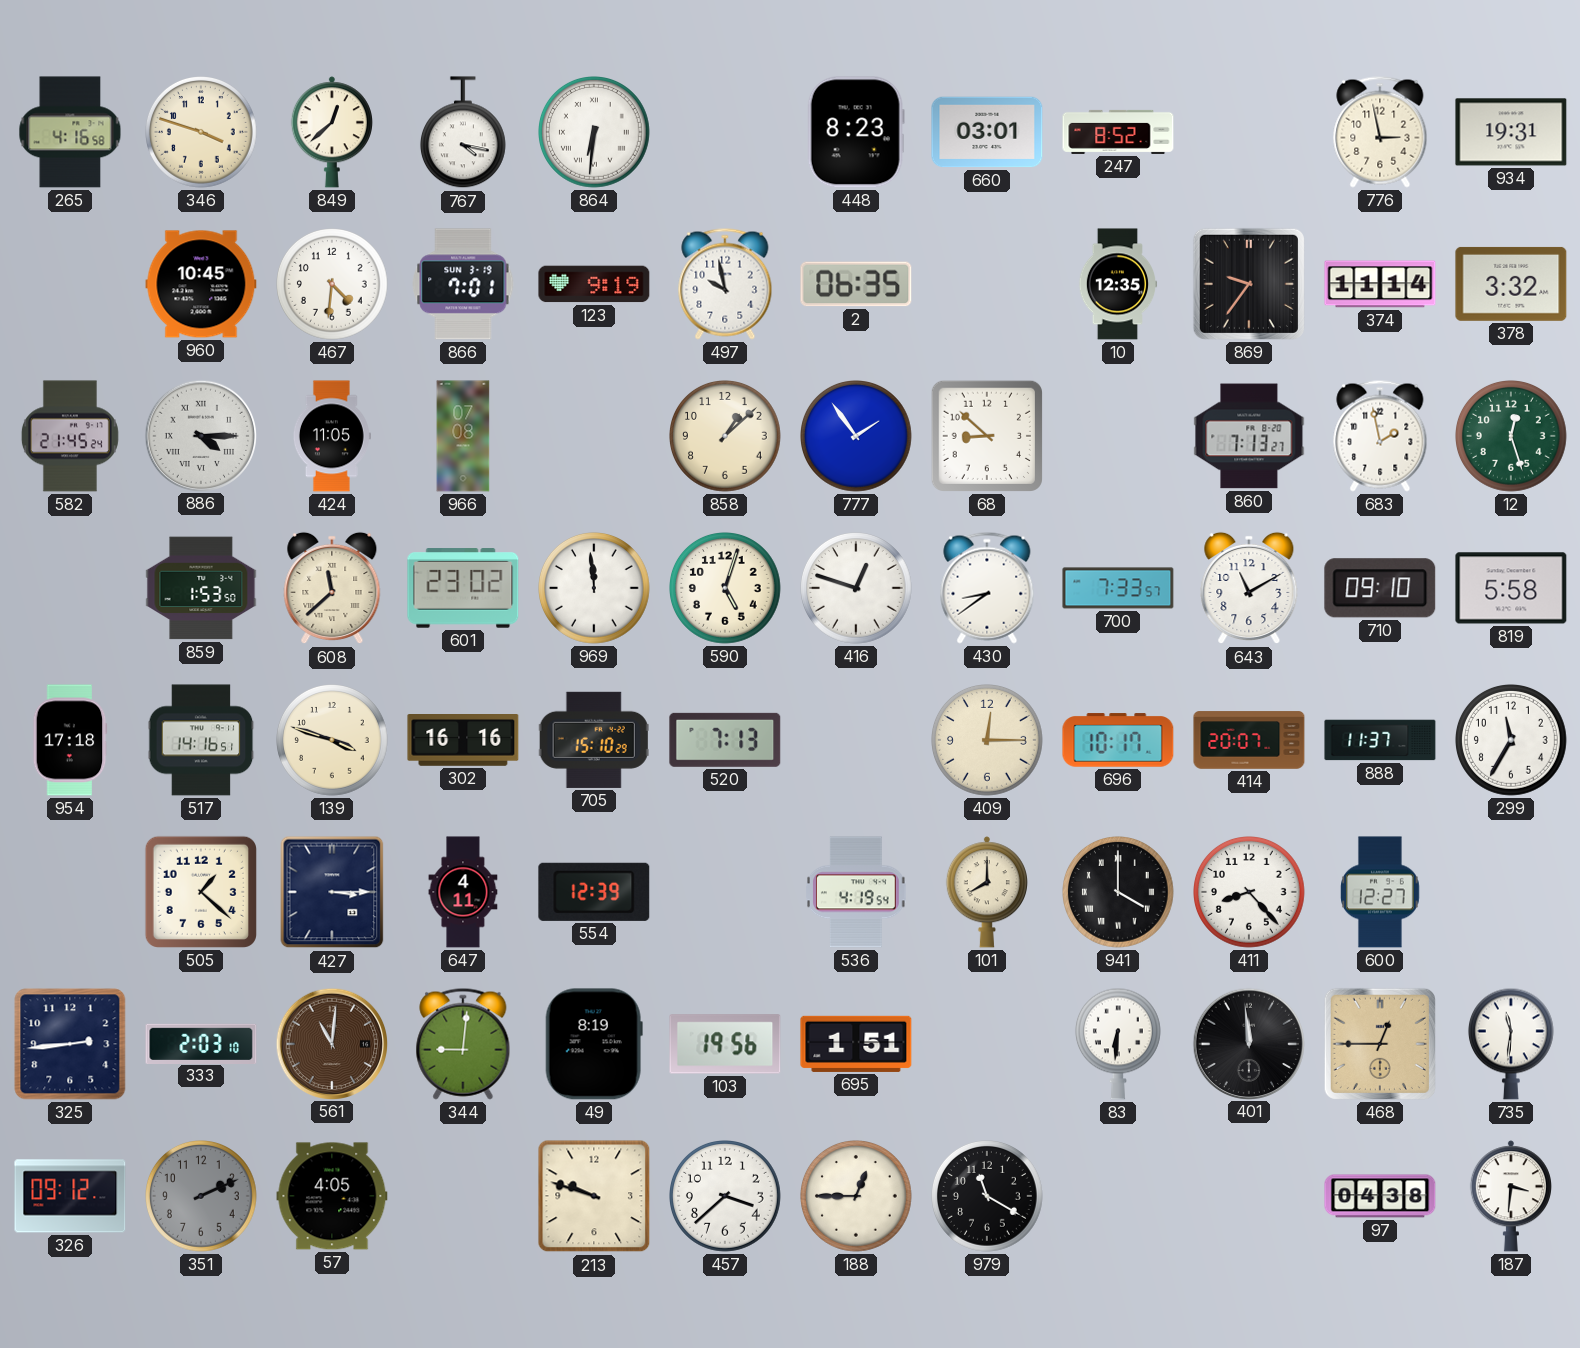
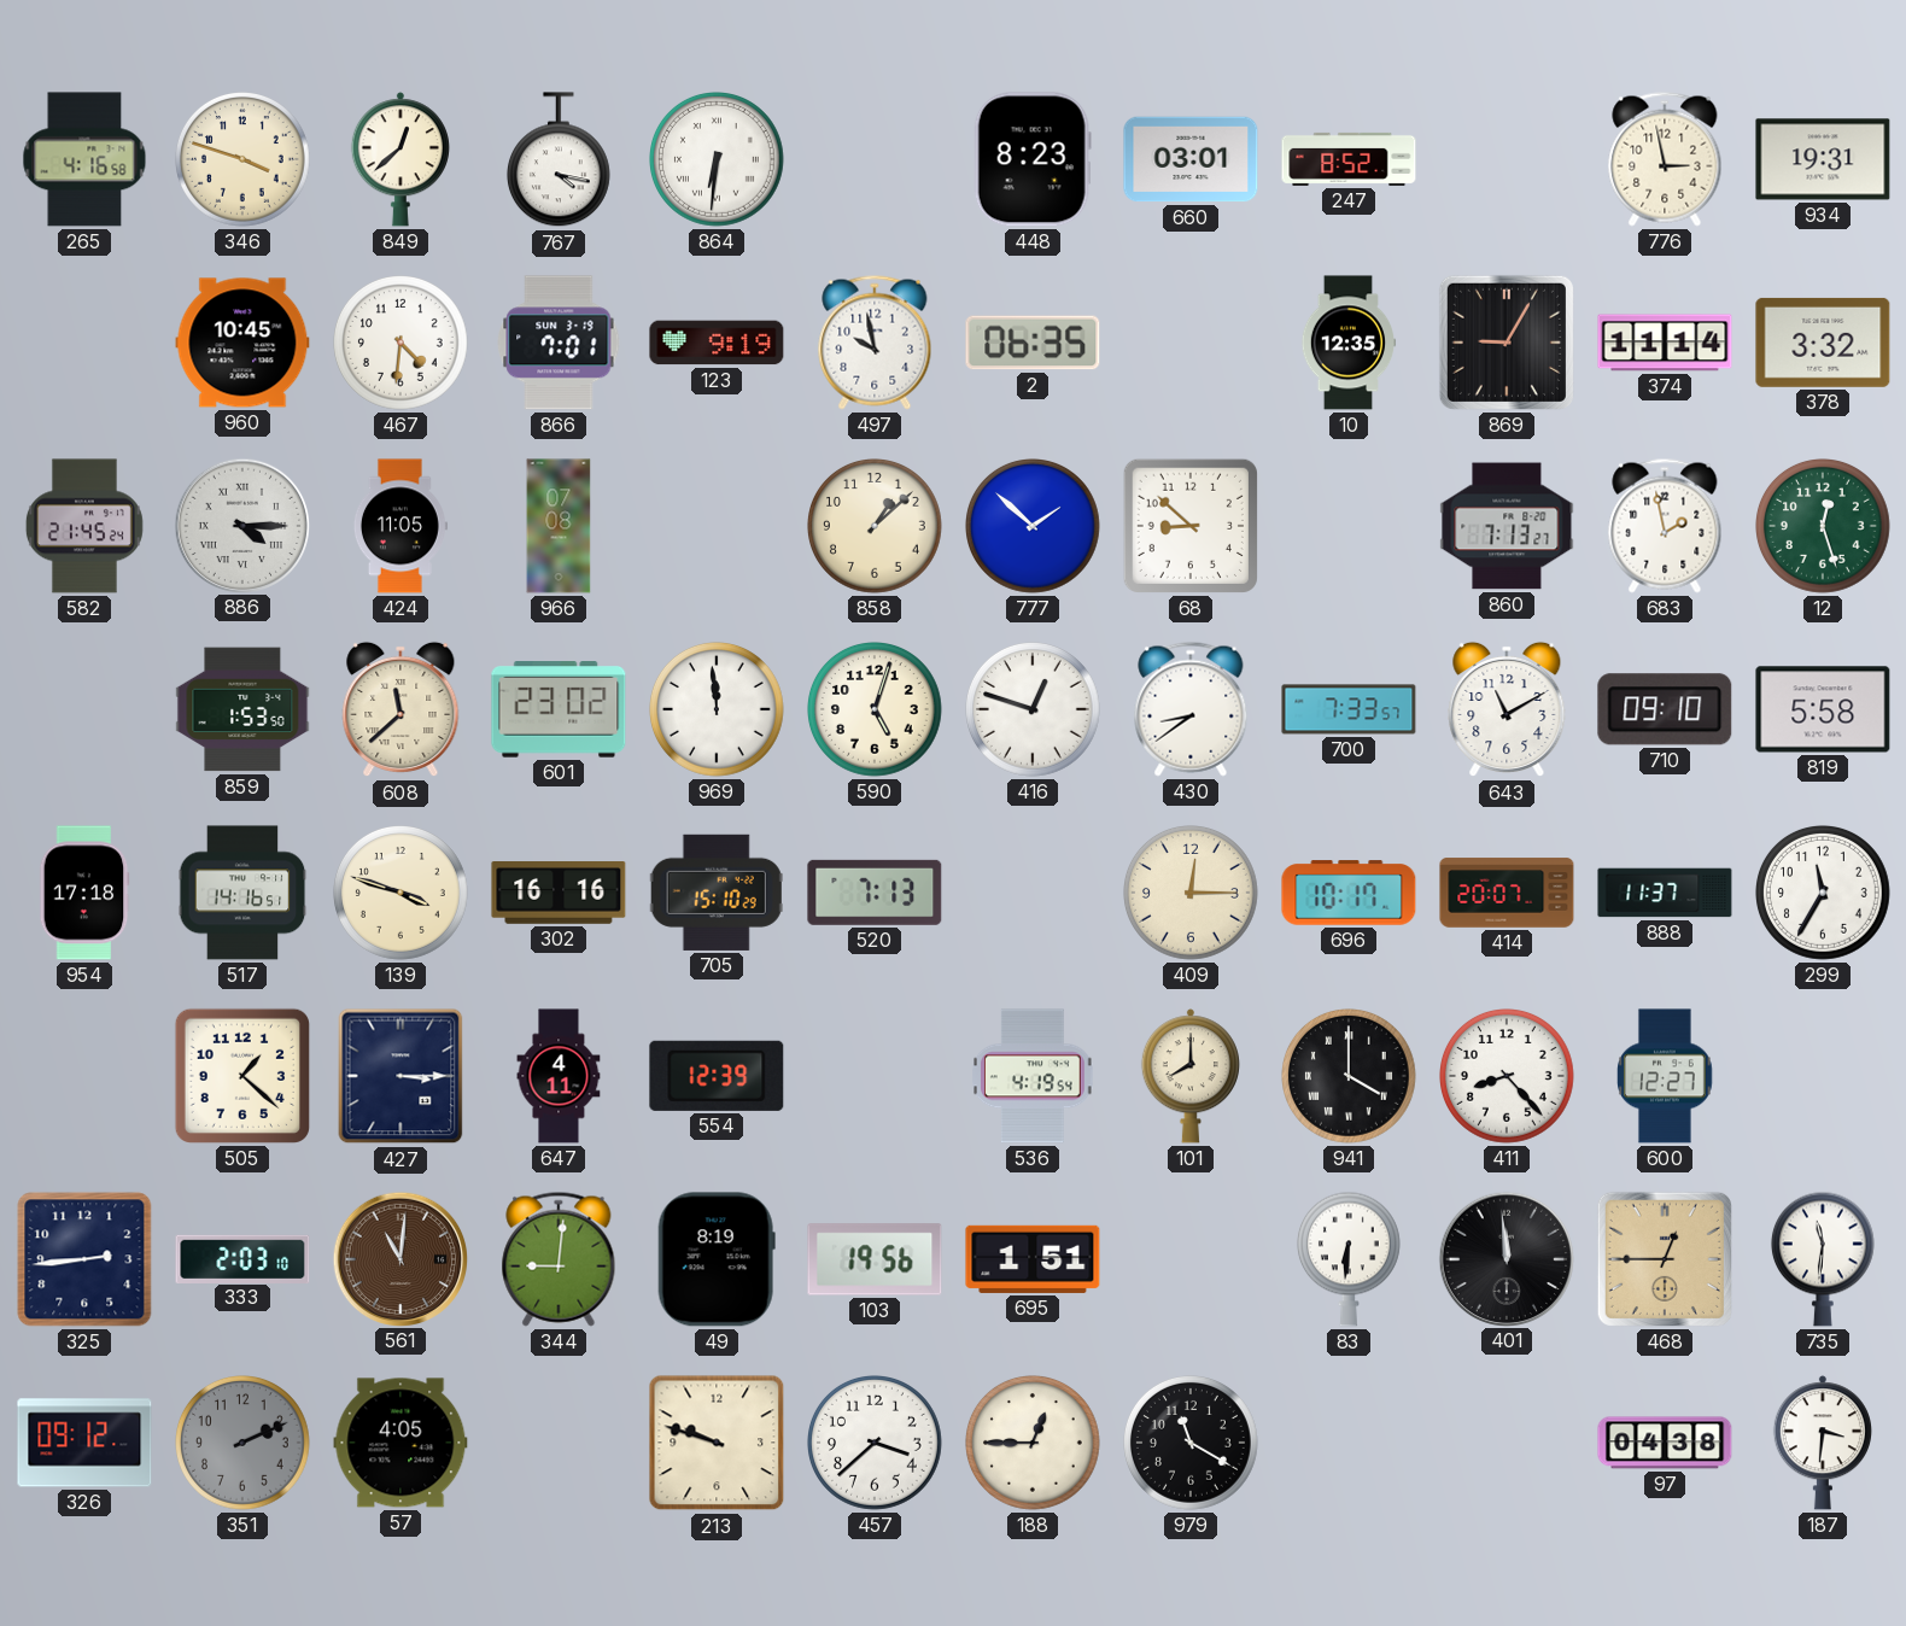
869: 9:36 -> 9:05
777: 1:54 -> 1:52
